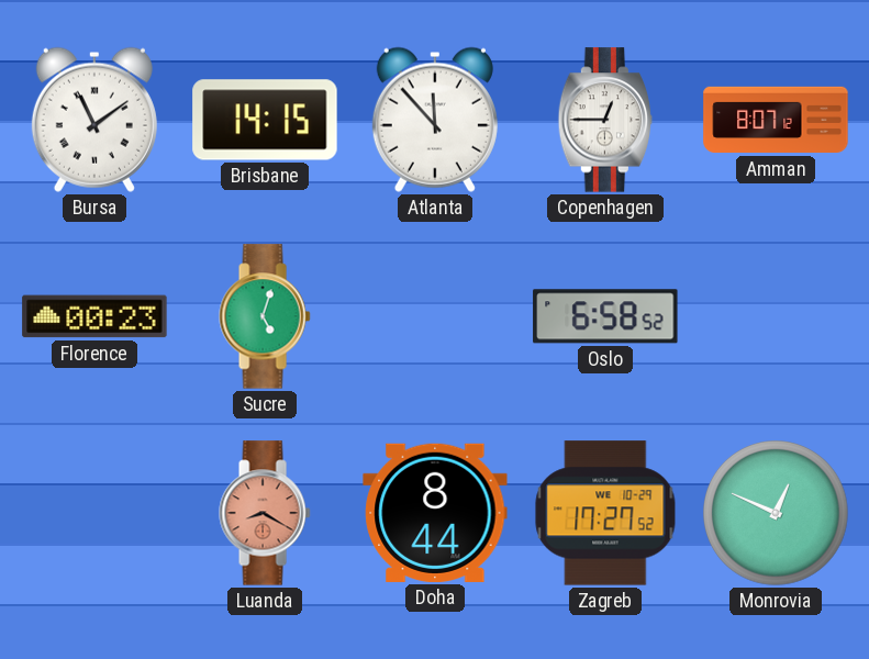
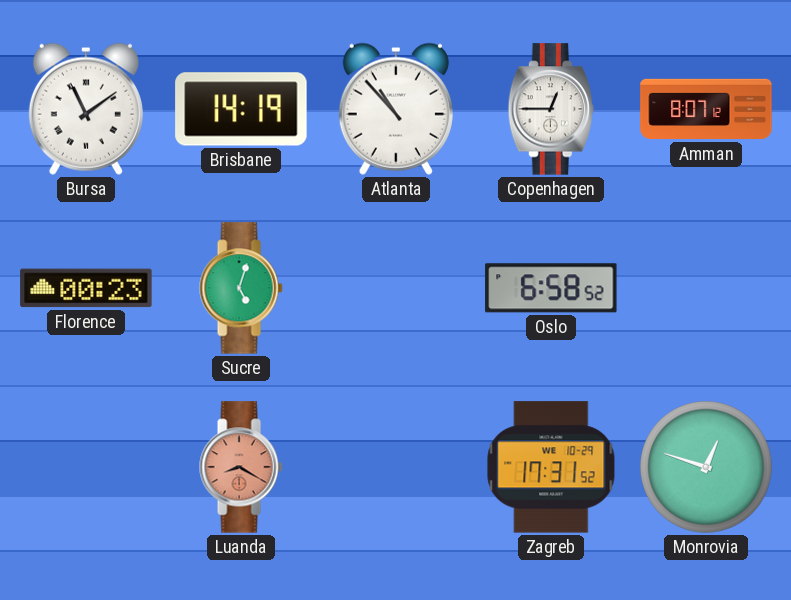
Brisbane: 14:15 -> 14:19
Atlanta: 11:53 -> 10:53
Doha: 8:44 -> none
Zagreb: 17:27 -> 17:31
Monrovia: 12:49 -> 12:48
